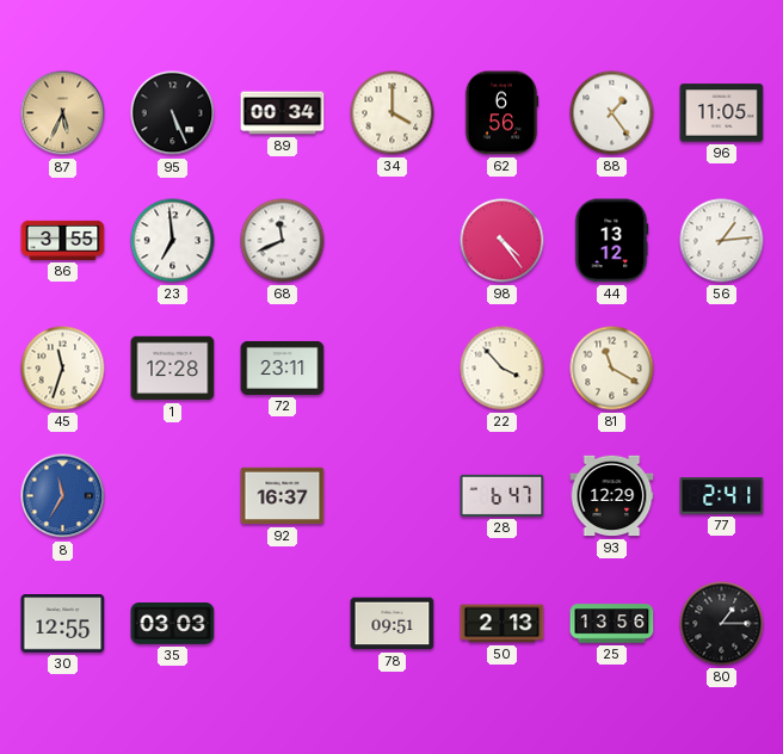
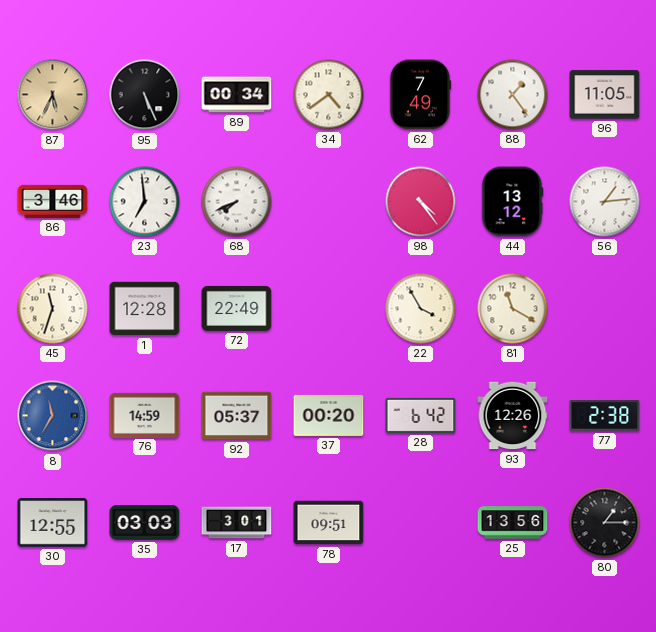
34: 4:00 -> 4:39
62: 6:56 -> 7:49
86: 3:55 -> 3:46
68: 11:41 -> 7:41
72: 23:11 -> 22:49
22: 3:53 -> 3:55
76: none -> 14:59
92: 16:37 -> 05:37
37: none -> 00:20
28: 6:47 -> 6:42
93: 12:29 -> 12:26
77: 2:41 -> 2:38
17: none -> 3:01
50: 2:13 -> none
